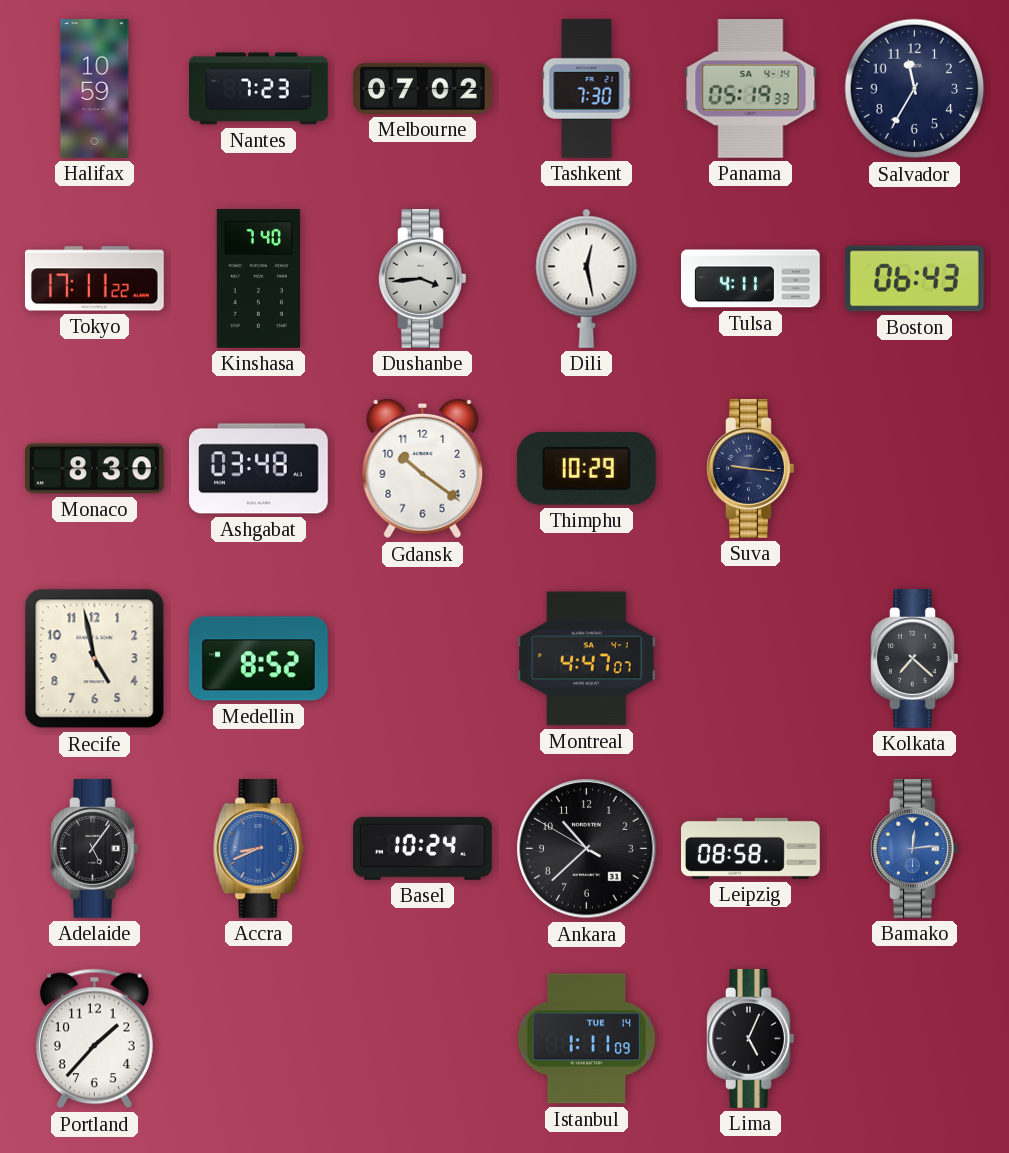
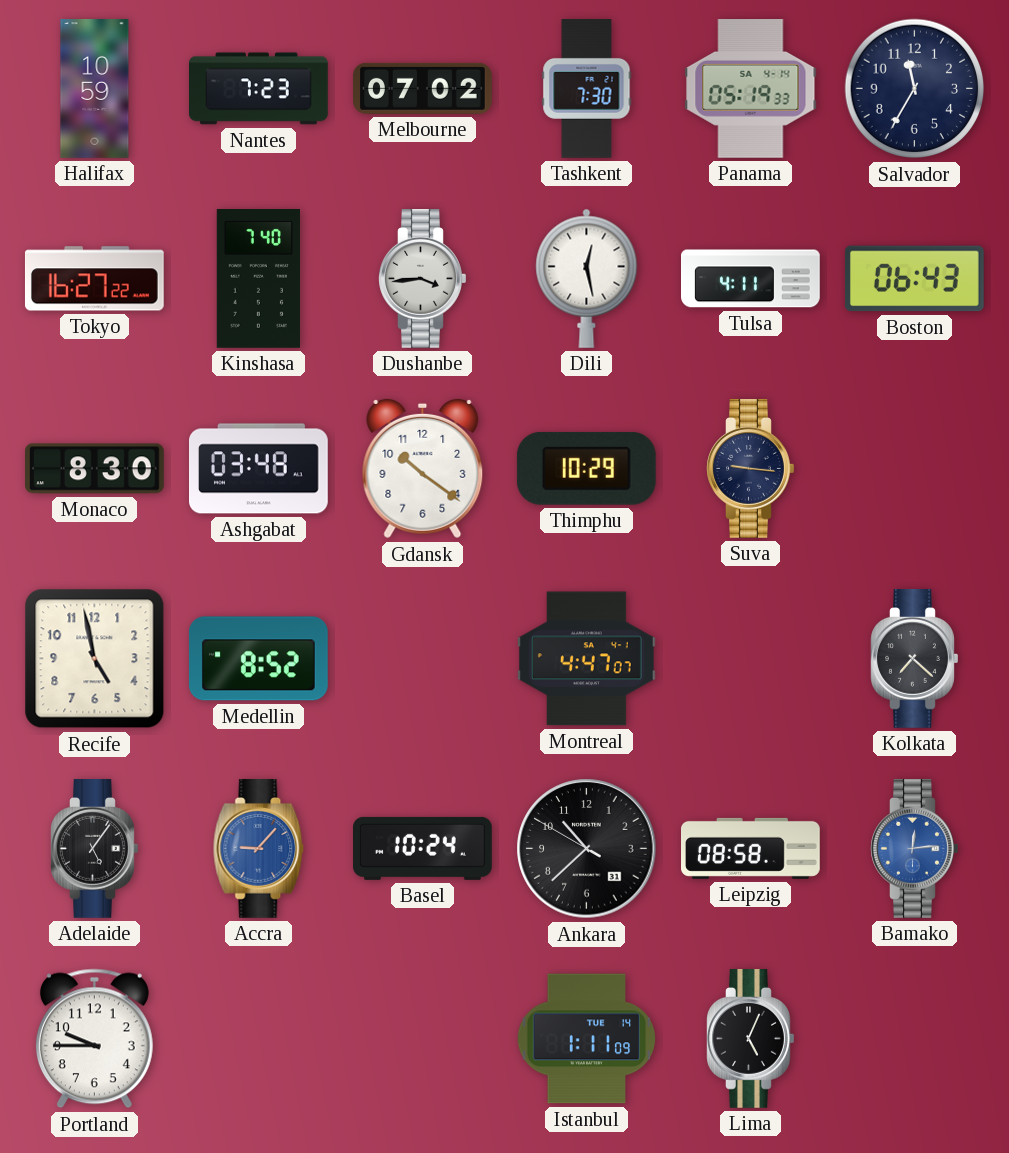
Tokyo: 17:11 -> 16:27
Accra: 8:41 -> 9:07
Portland: 1:37 -> 9:45
